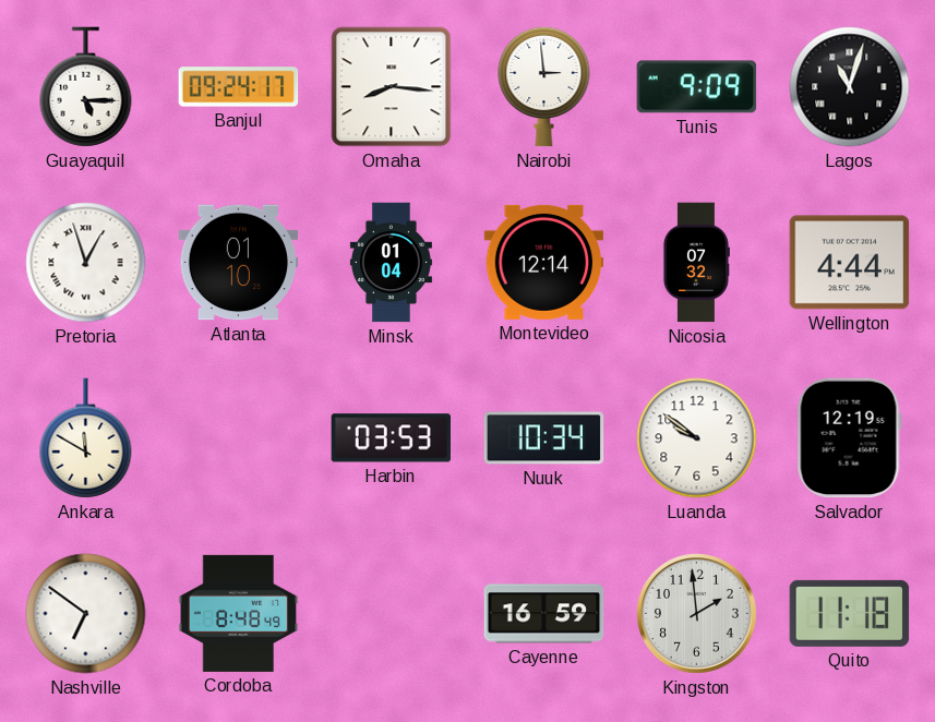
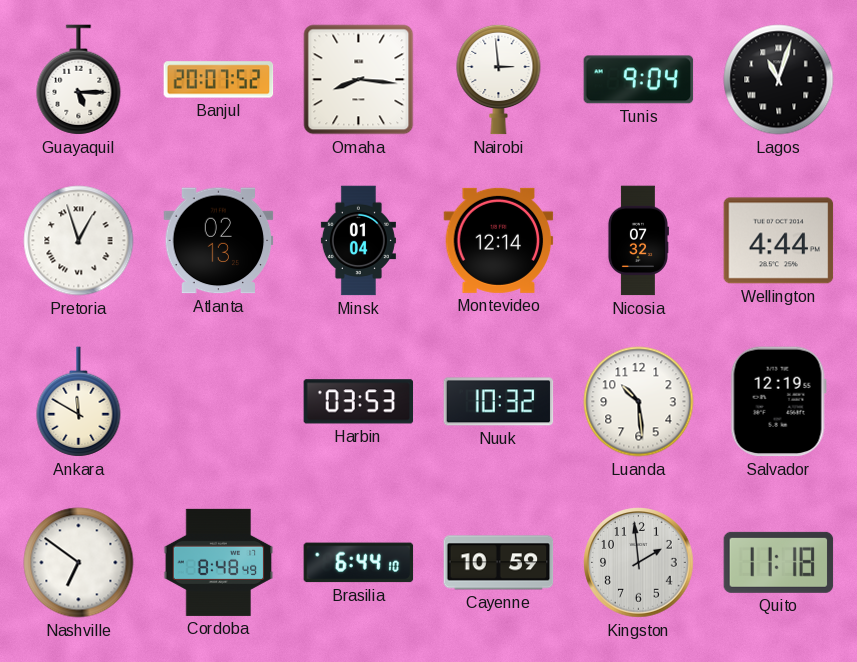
Banjul: 09:24 -> 20:07
Tunis: 9:09 -> 9:04
Atlanta: 01:10 -> 02:13
Nuuk: 10:34 -> 10:32
Luanda: 9:51 -> 10:29
Brasilia: none -> 6:44
Cayenne: 16:59 -> 10:59
